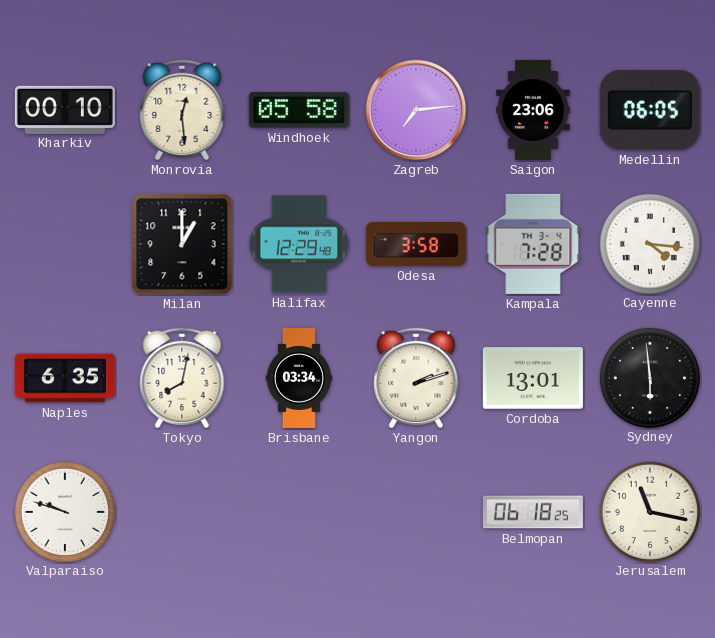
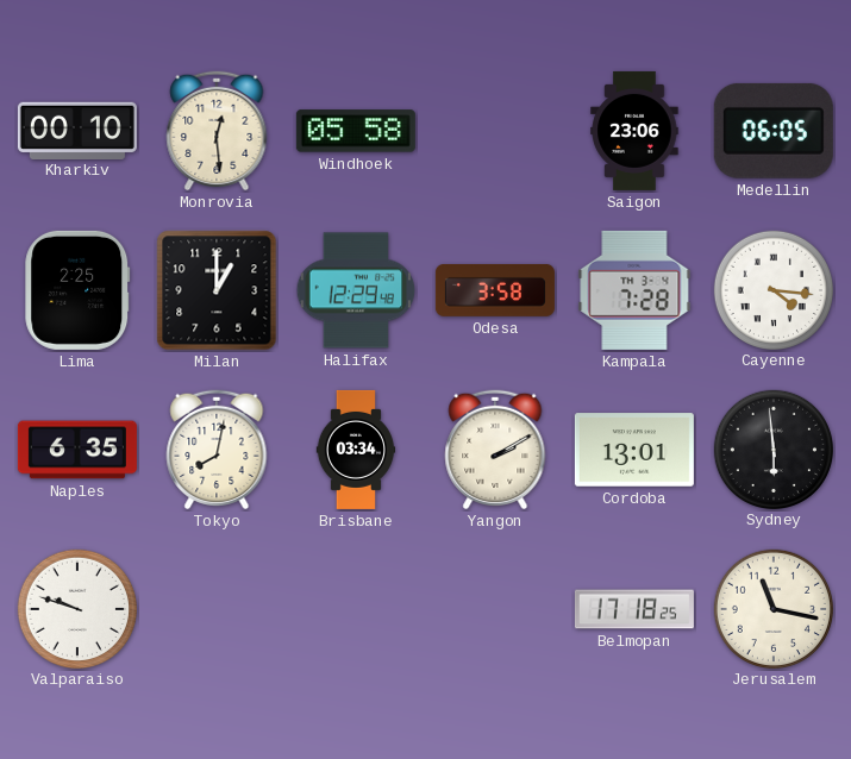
Zagreb: 7:14 -> none
Lima: none -> 2:25
Yangon: 2:12 -> 2:10
Belmopan: 06:18 -> 17:18
